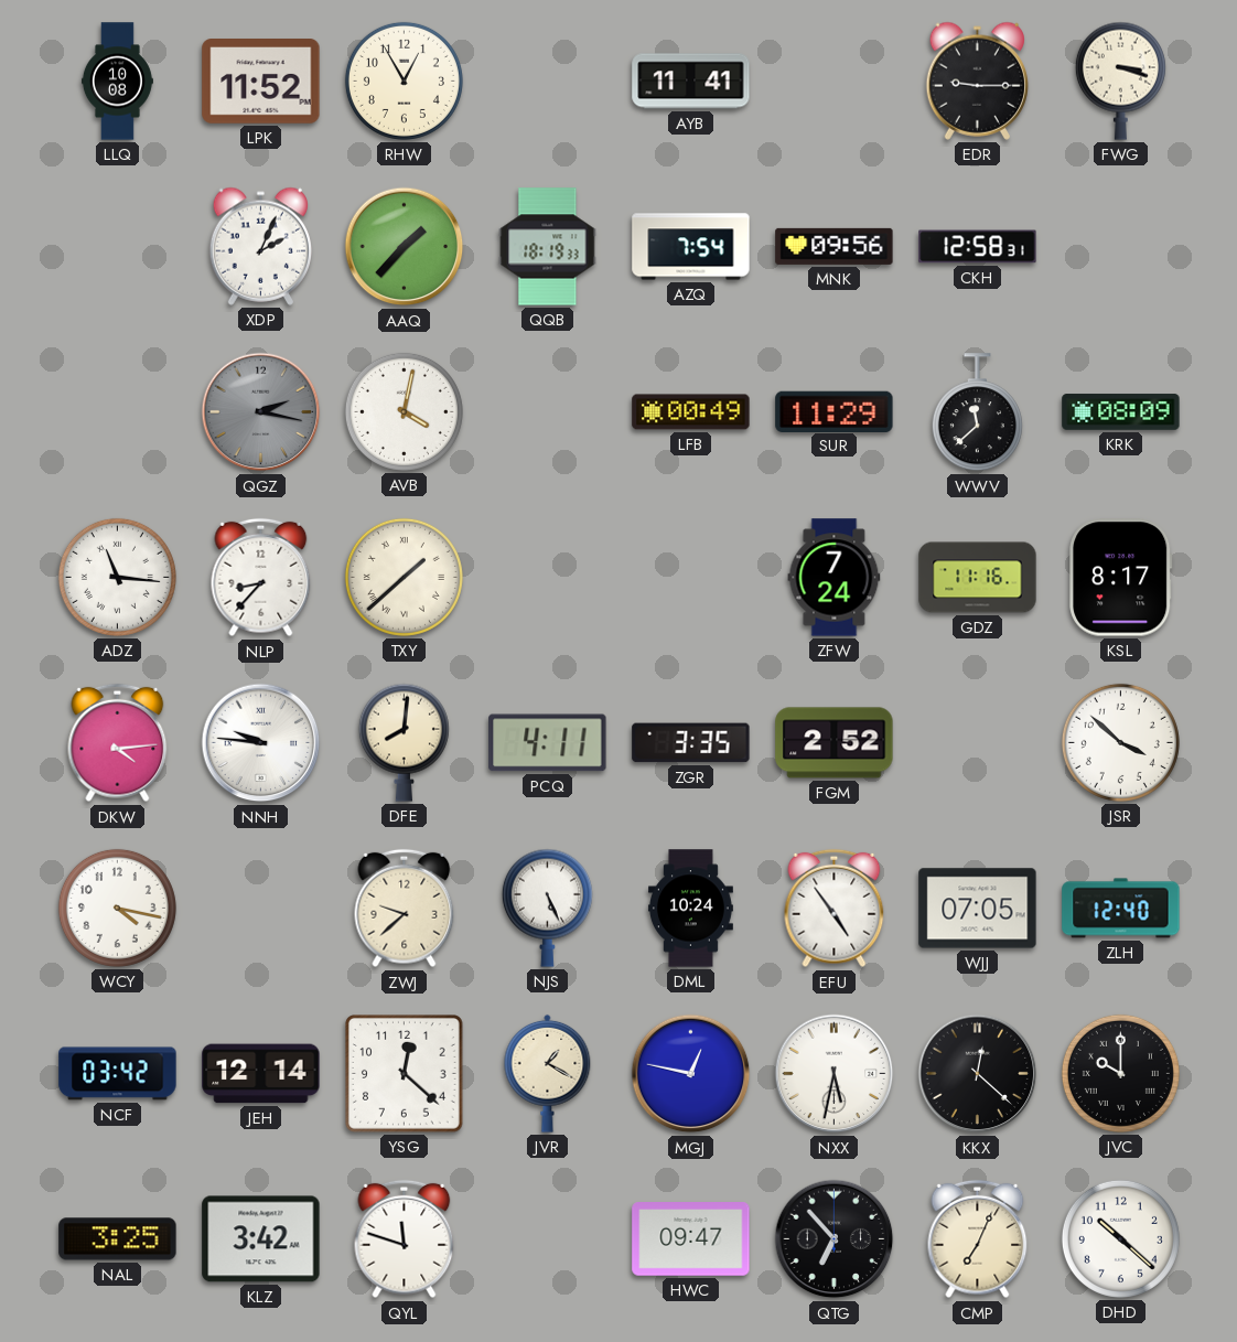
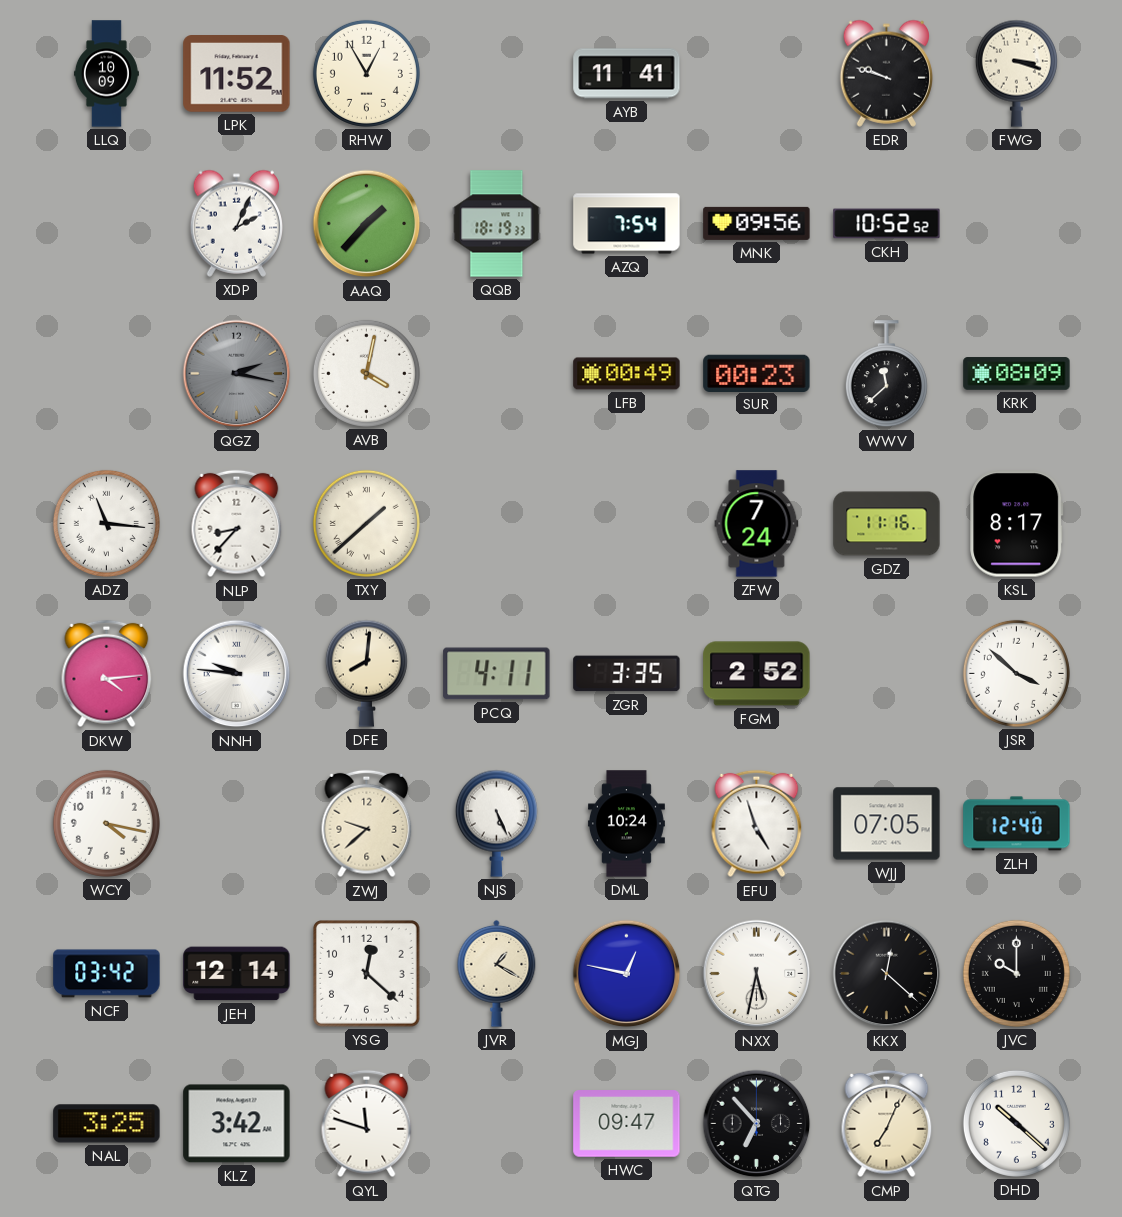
LLQ: 10:08 -> 10:09
EDR: 9:15 -> 9:48
CKH: 12:58 -> 10:52
SUR: 11:29 -> 00:23
EFU: 4:54 -> 4:57
